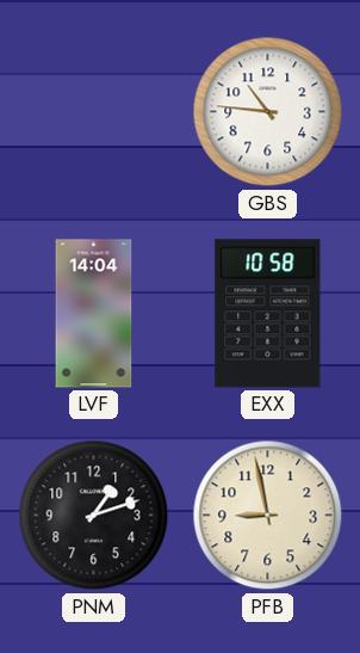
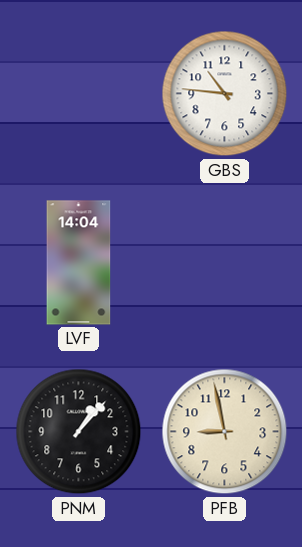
EXX: 10:58 -> none
PNM: 1:12 -> 1:07
